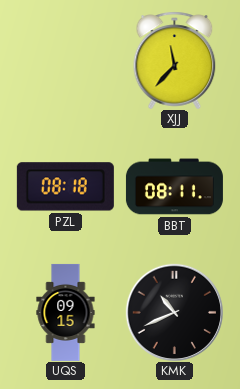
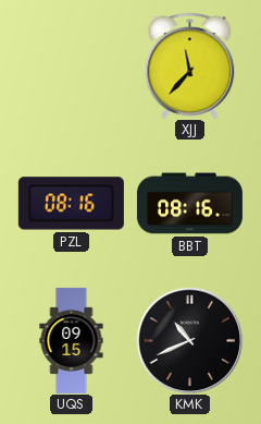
PZL: 08:18 -> 08:16
BBT: 08:11 -> 08:16
